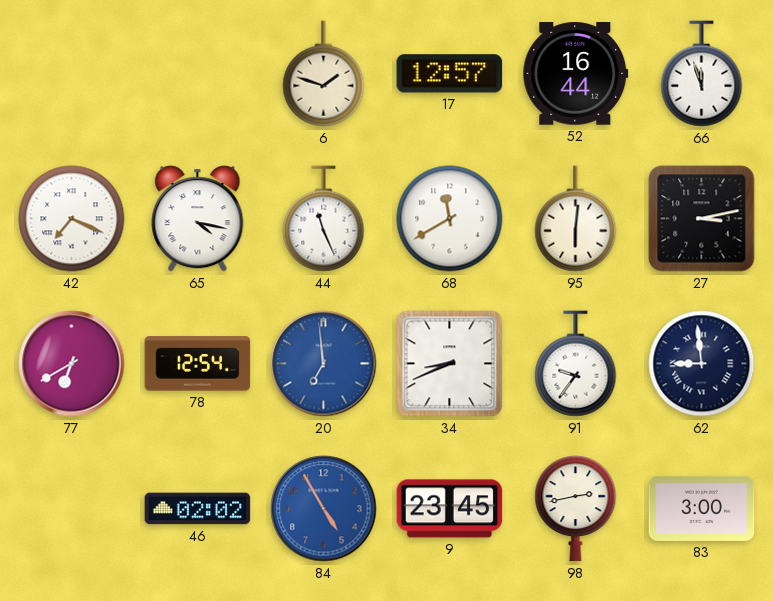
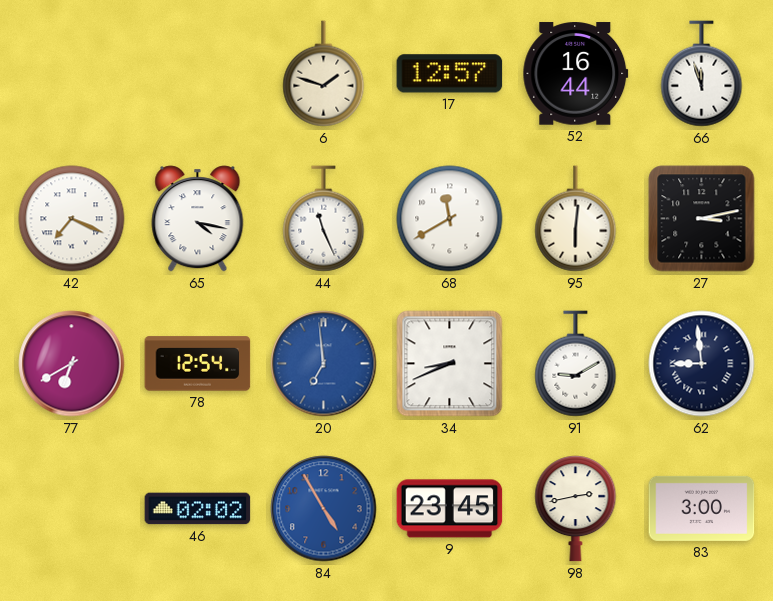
91: 9:36 -> 9:10
